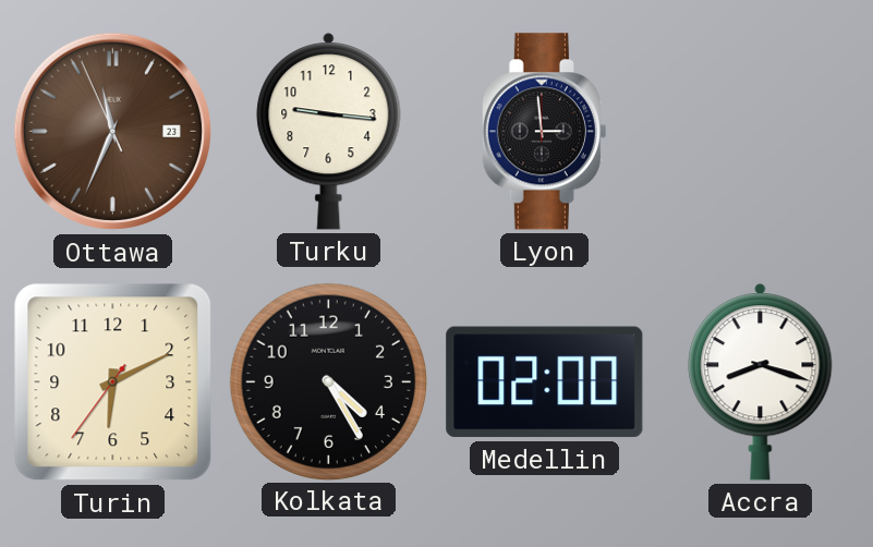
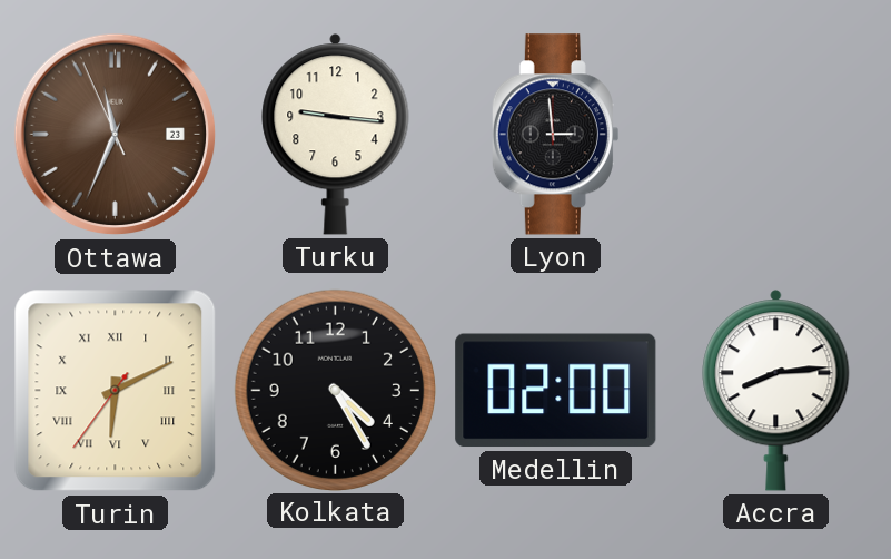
Turin numerals: Arabic -> Roman
Accra: 8:18 -> 8:14
